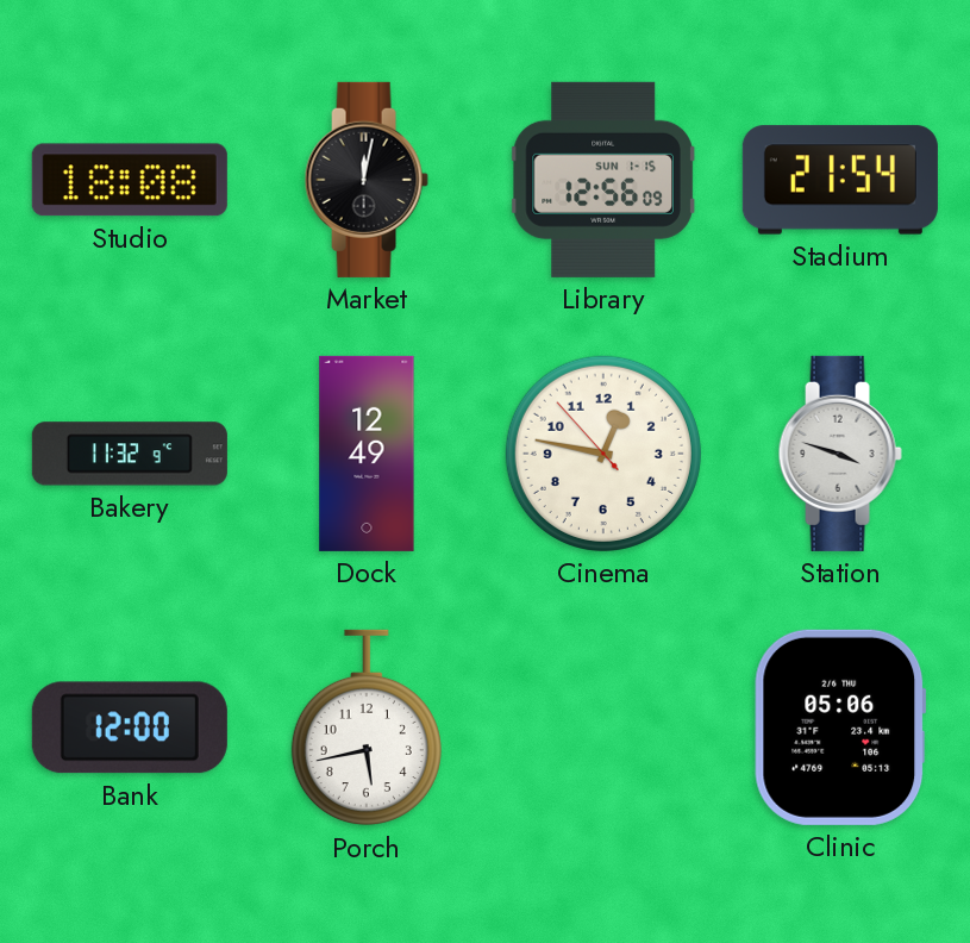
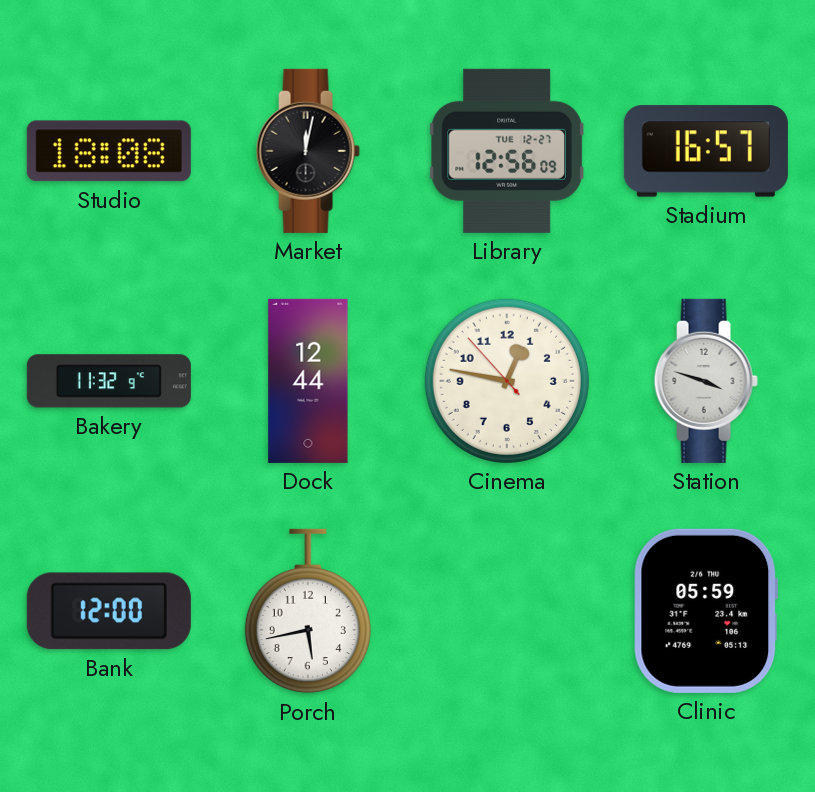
Library date: SUN 1-15 -> TUE 12-27
Stadium: 21:54 -> 16:57
Dock: 12:49 -> 12:44
Clinic: 05:06 -> 05:59
